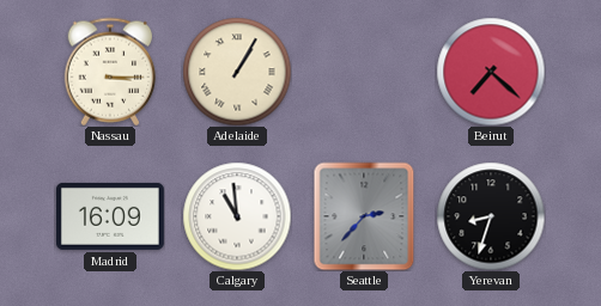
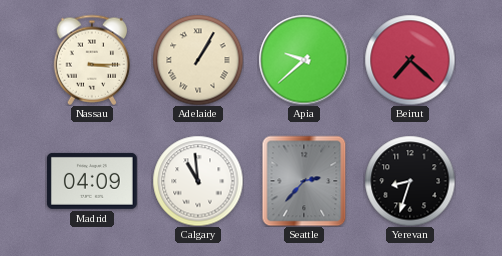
Apia: none -> 9:38
Madrid: 16:09 -> 04:09
